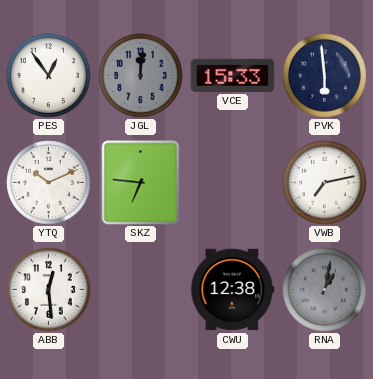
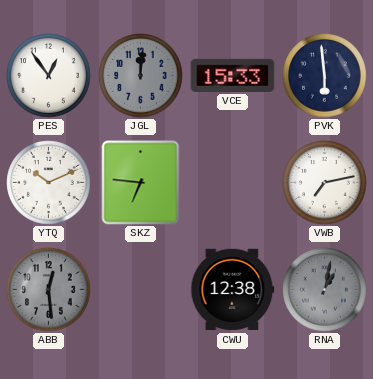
ABB dial: white -> grey
